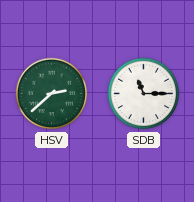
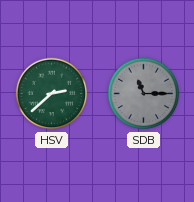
SDB dial: white -> grey
